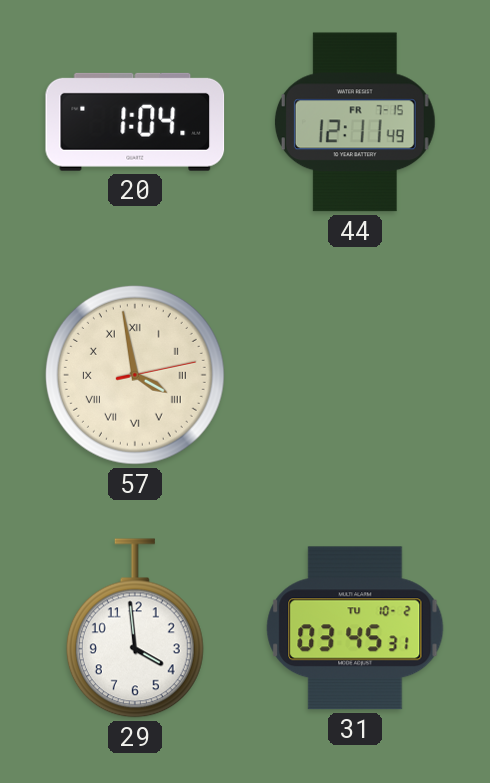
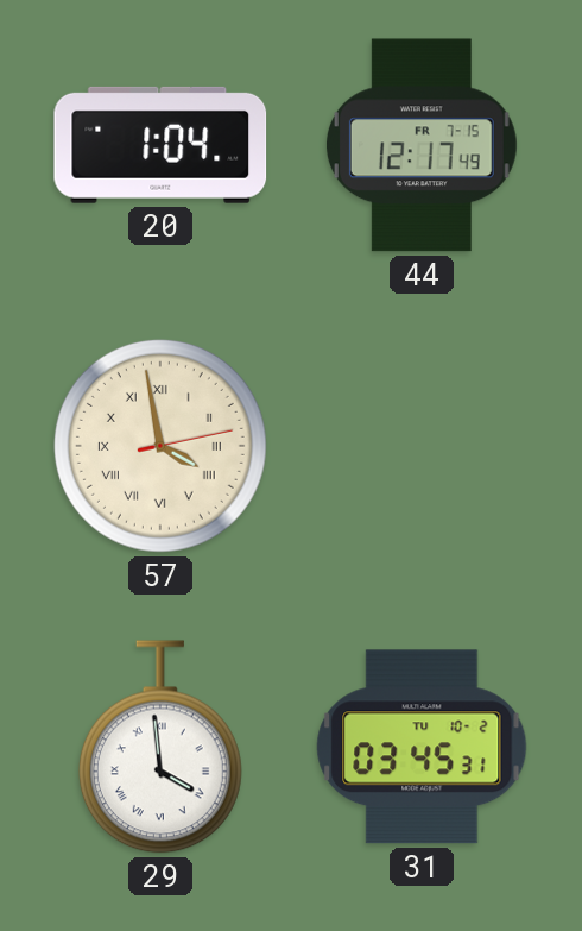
44: 12:11 -> 12:17
29 numerals: Arabic -> Roman
